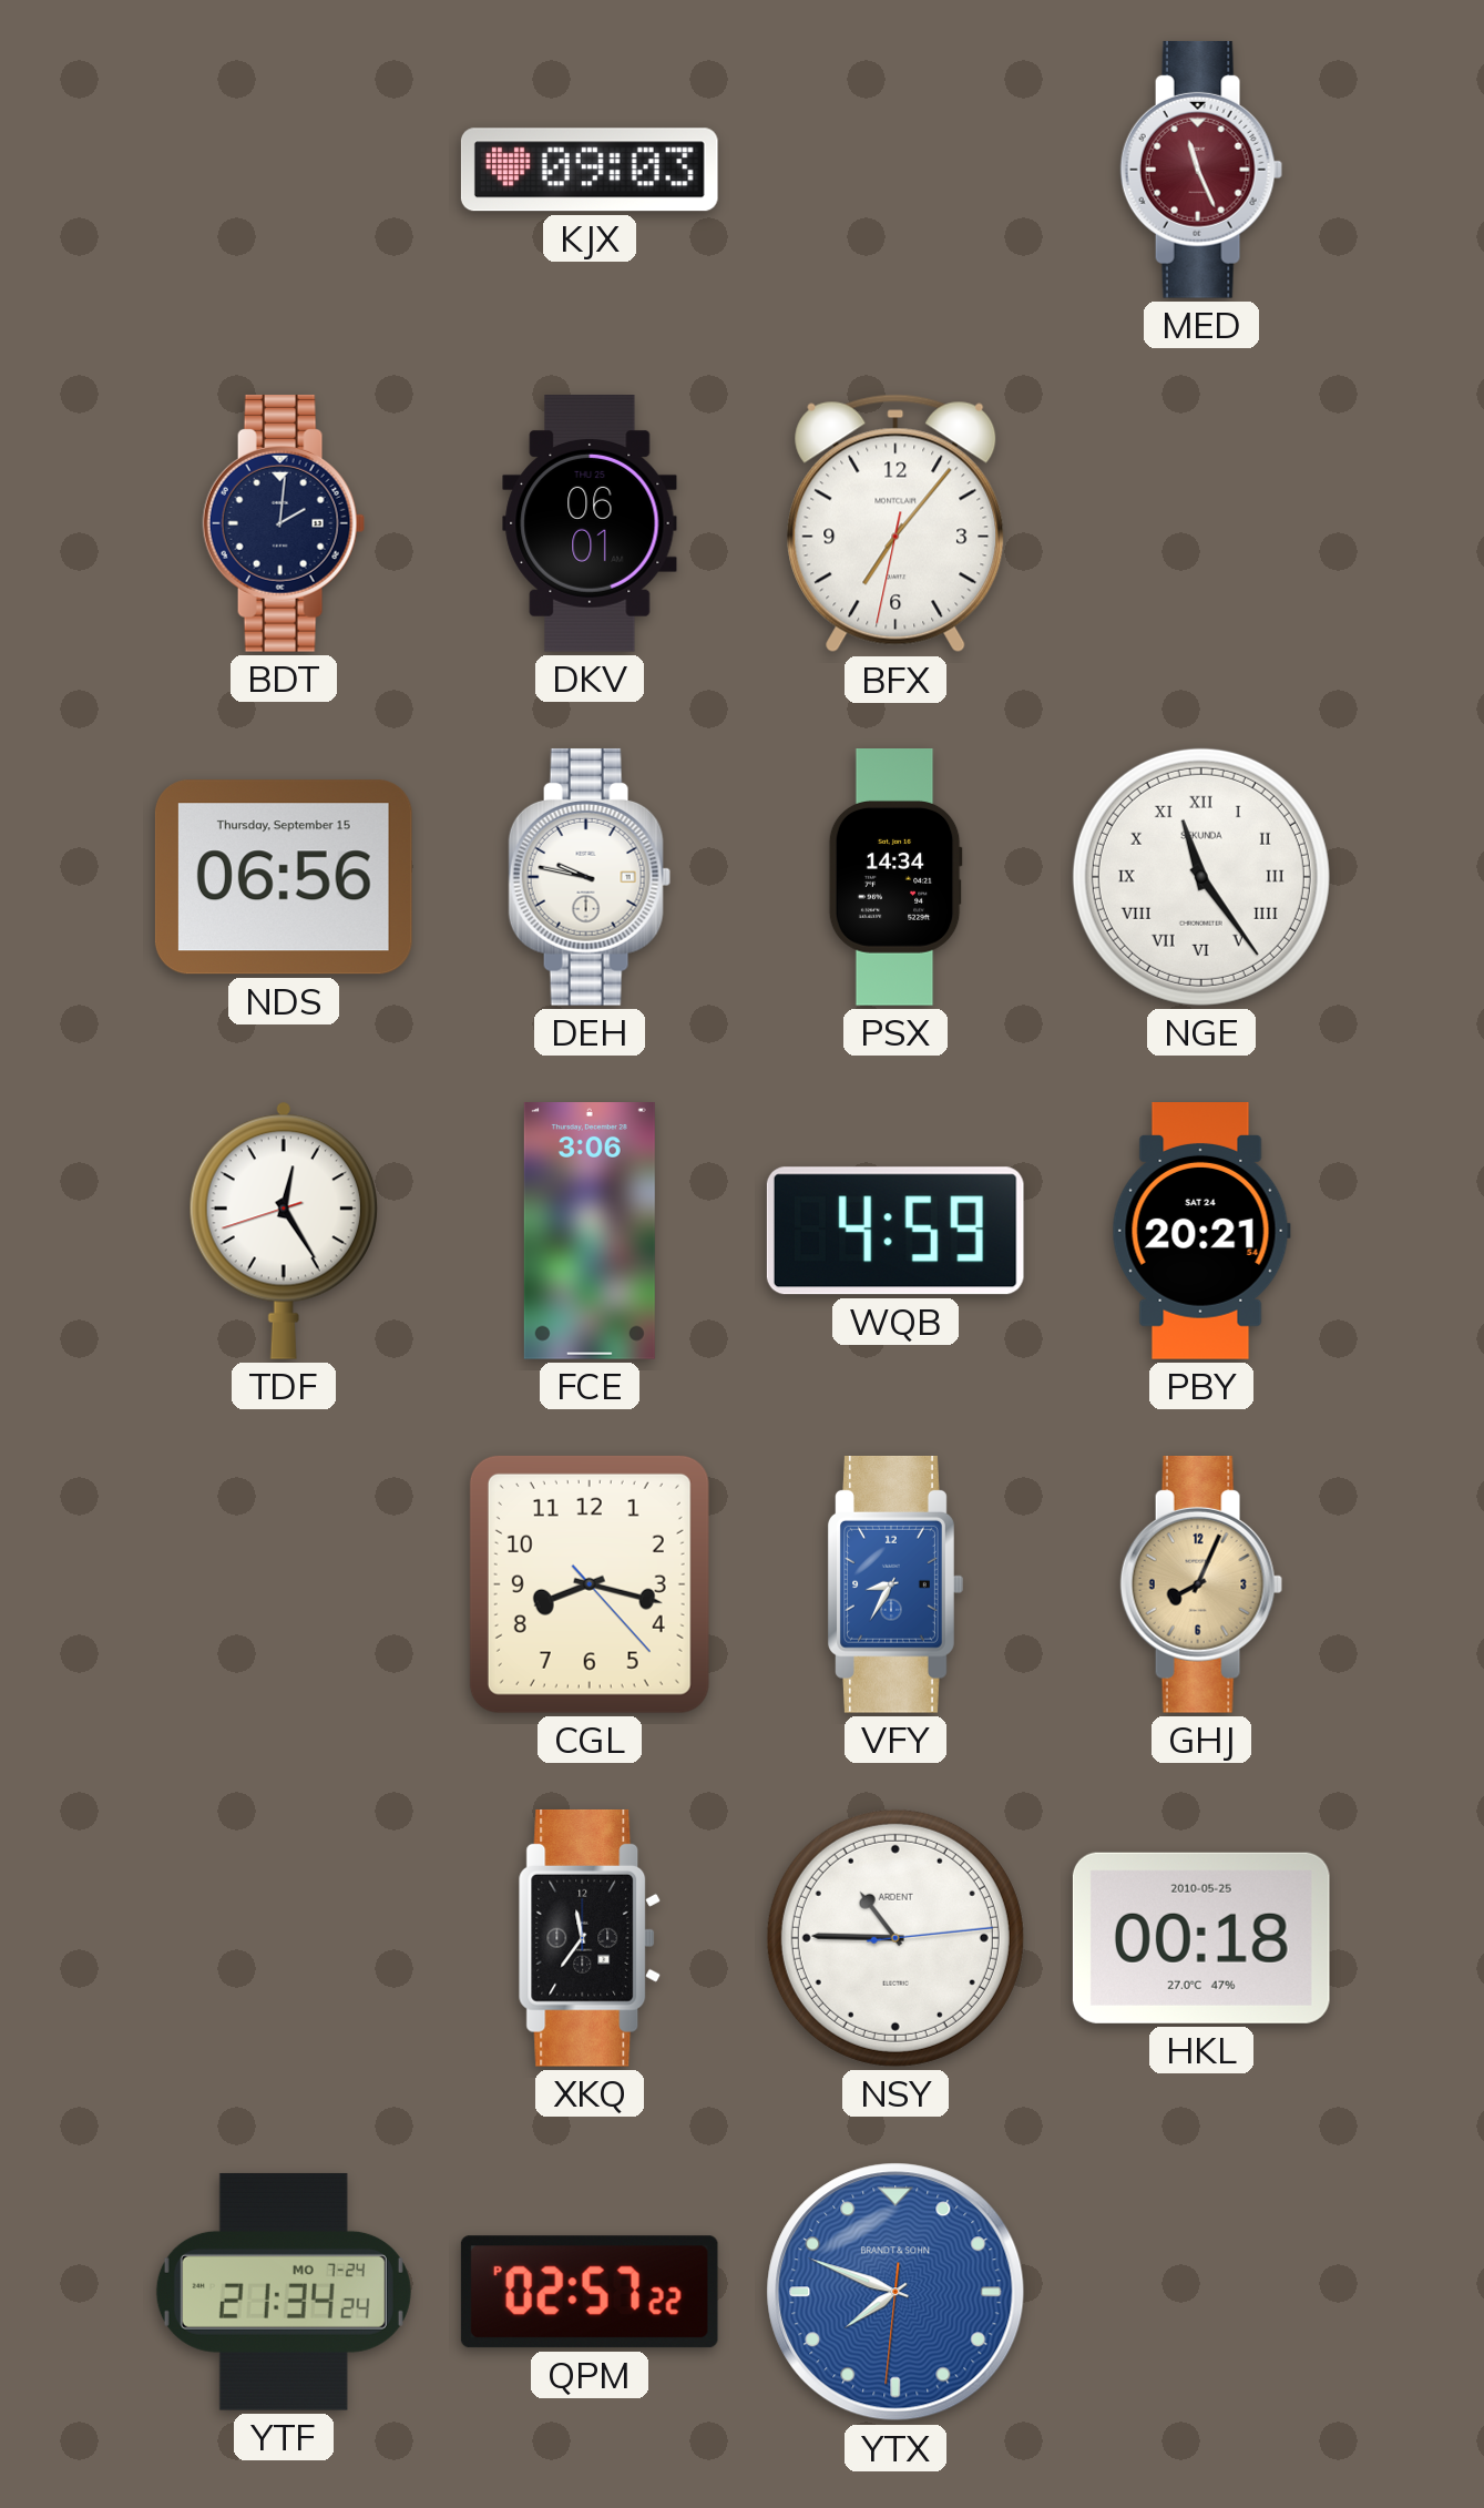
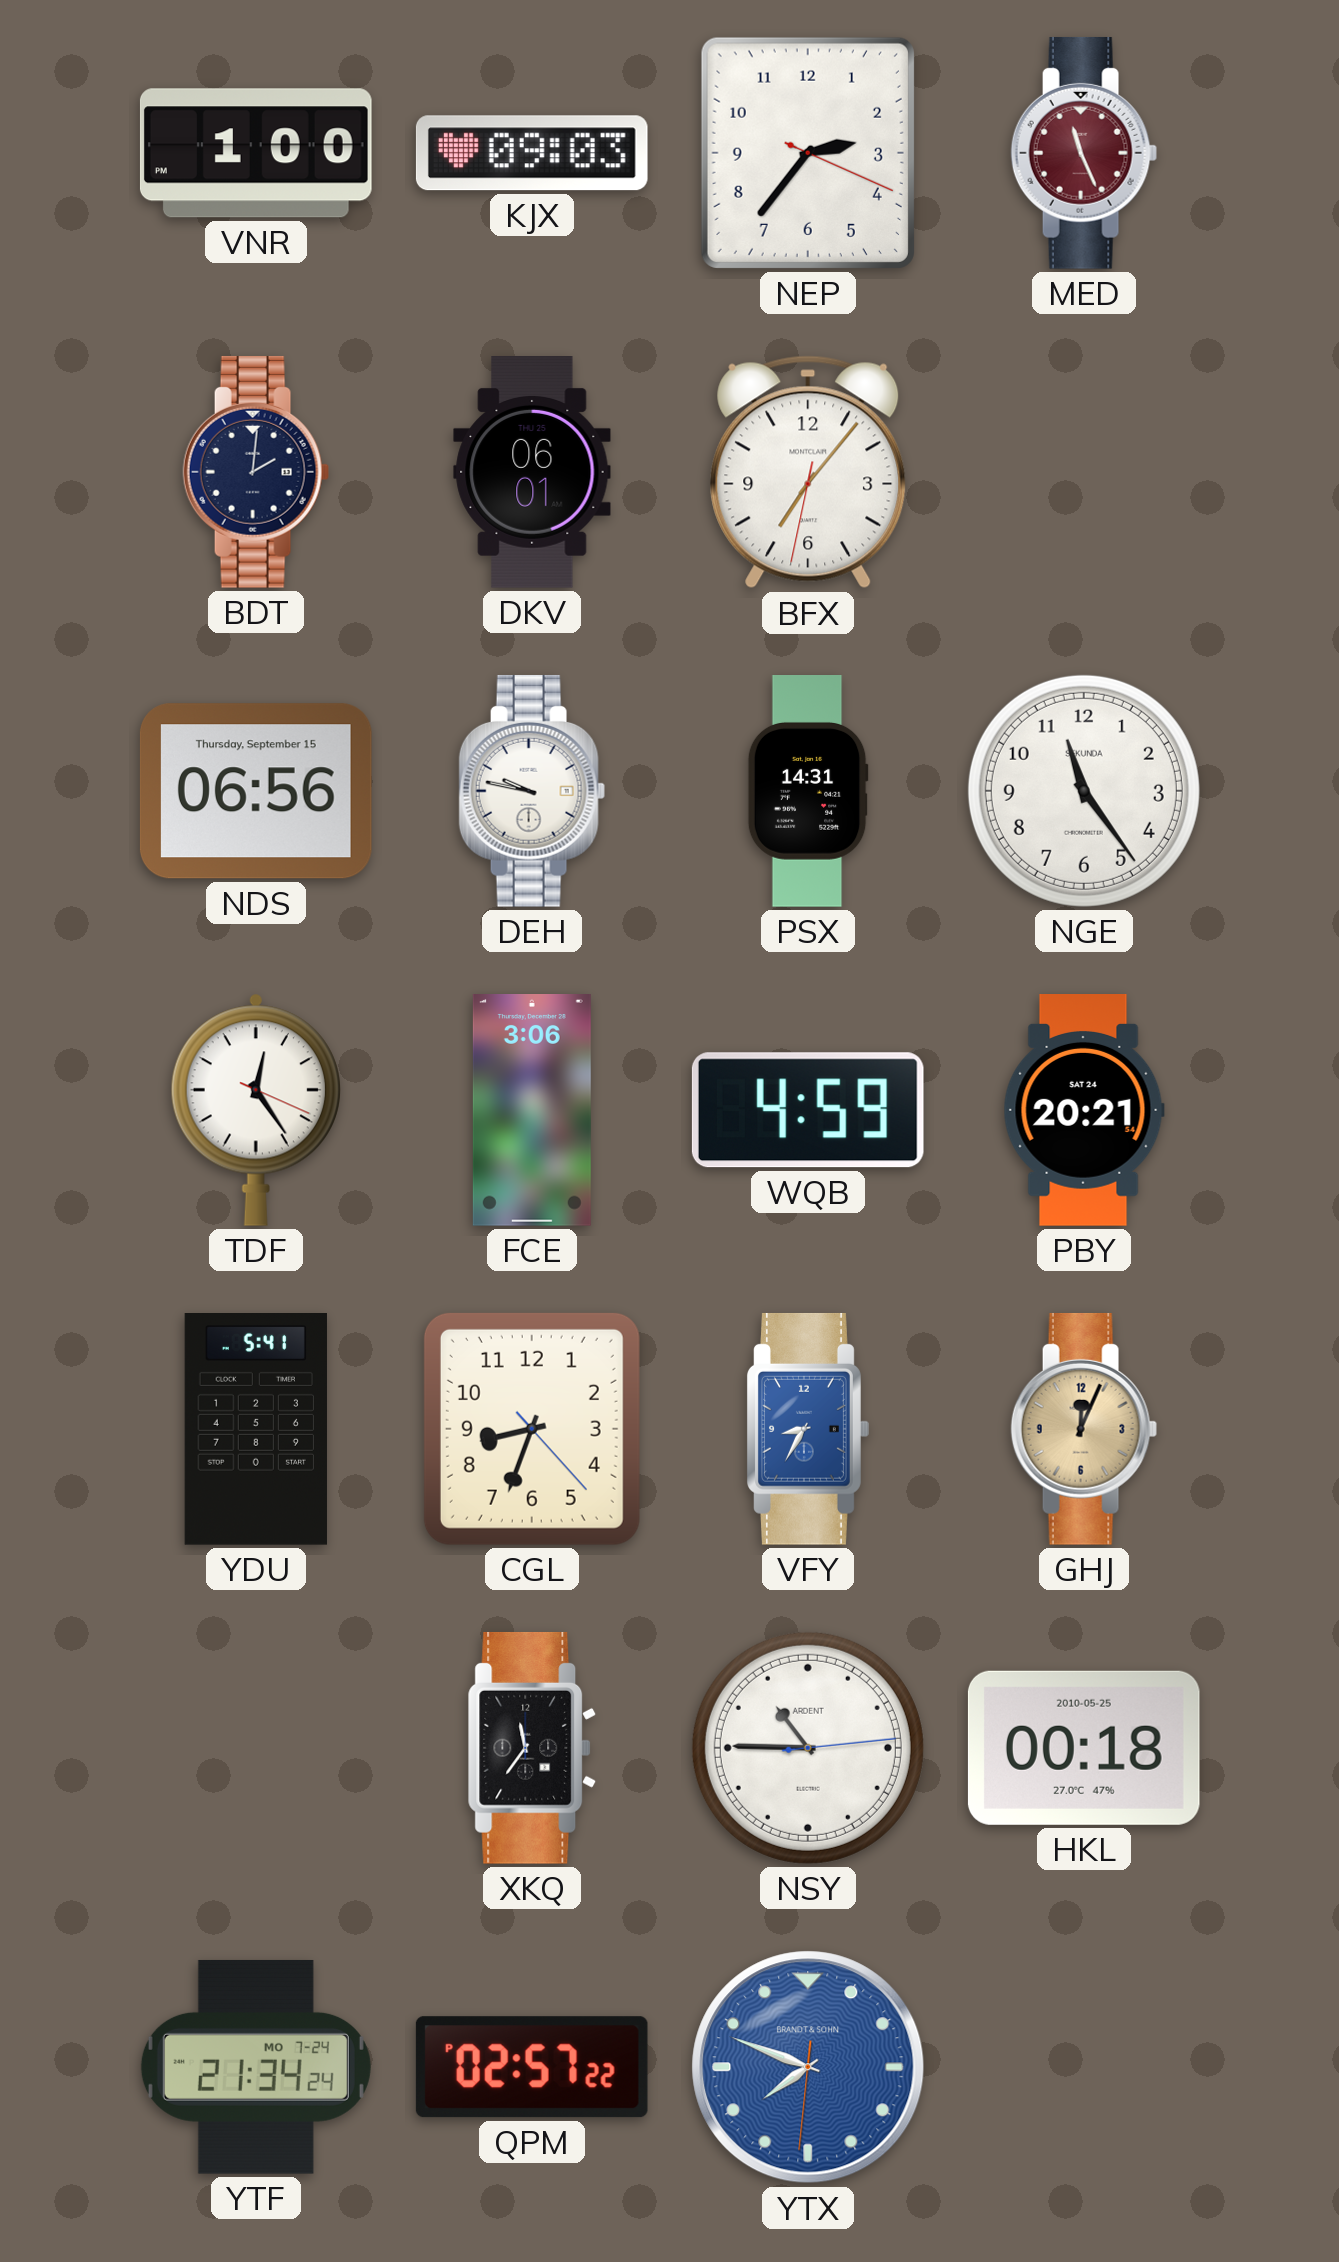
VNR: none -> 1:00
NEP: none -> 2:36
PSX: 14:34 -> 14:31
NGE numerals: Roman -> Arabic
TDF: 12:24:42 -> 12:24:19
YDU: none -> 5:41
CGL: 8:17 -> 8:33
GHJ: 8:04 -> 12:04
